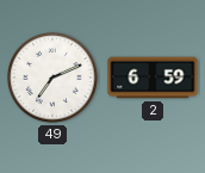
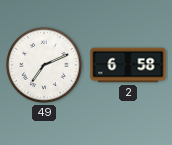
2: 6:59 -> 6:58
